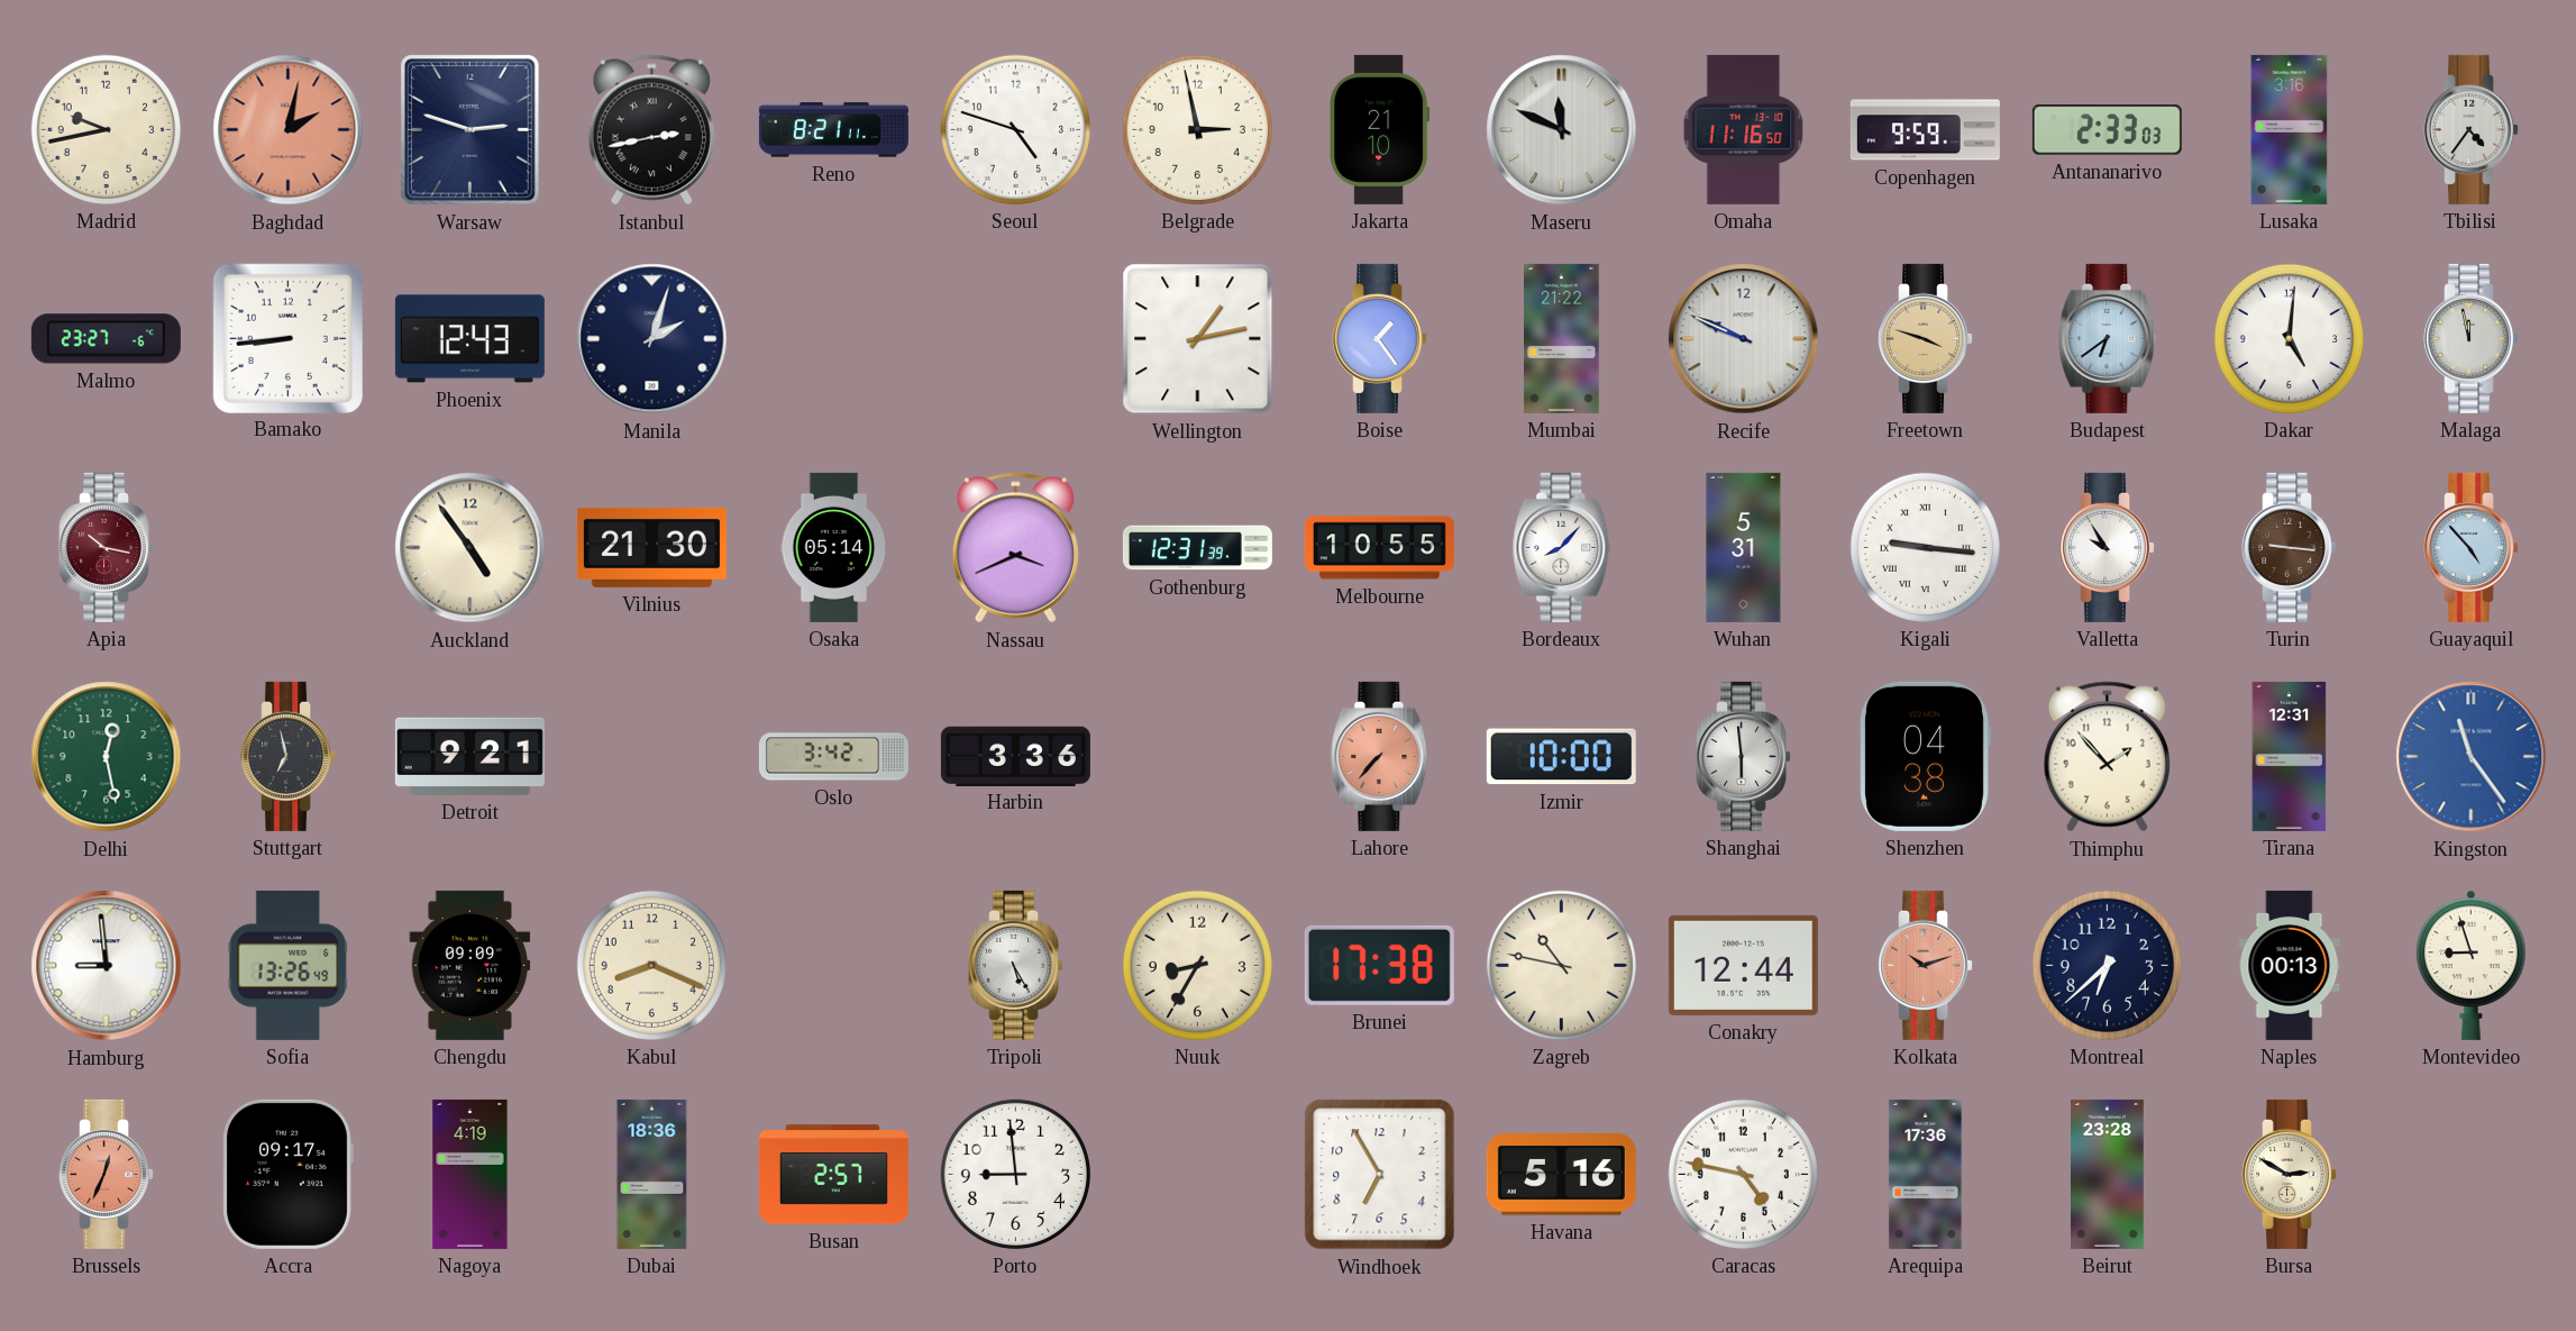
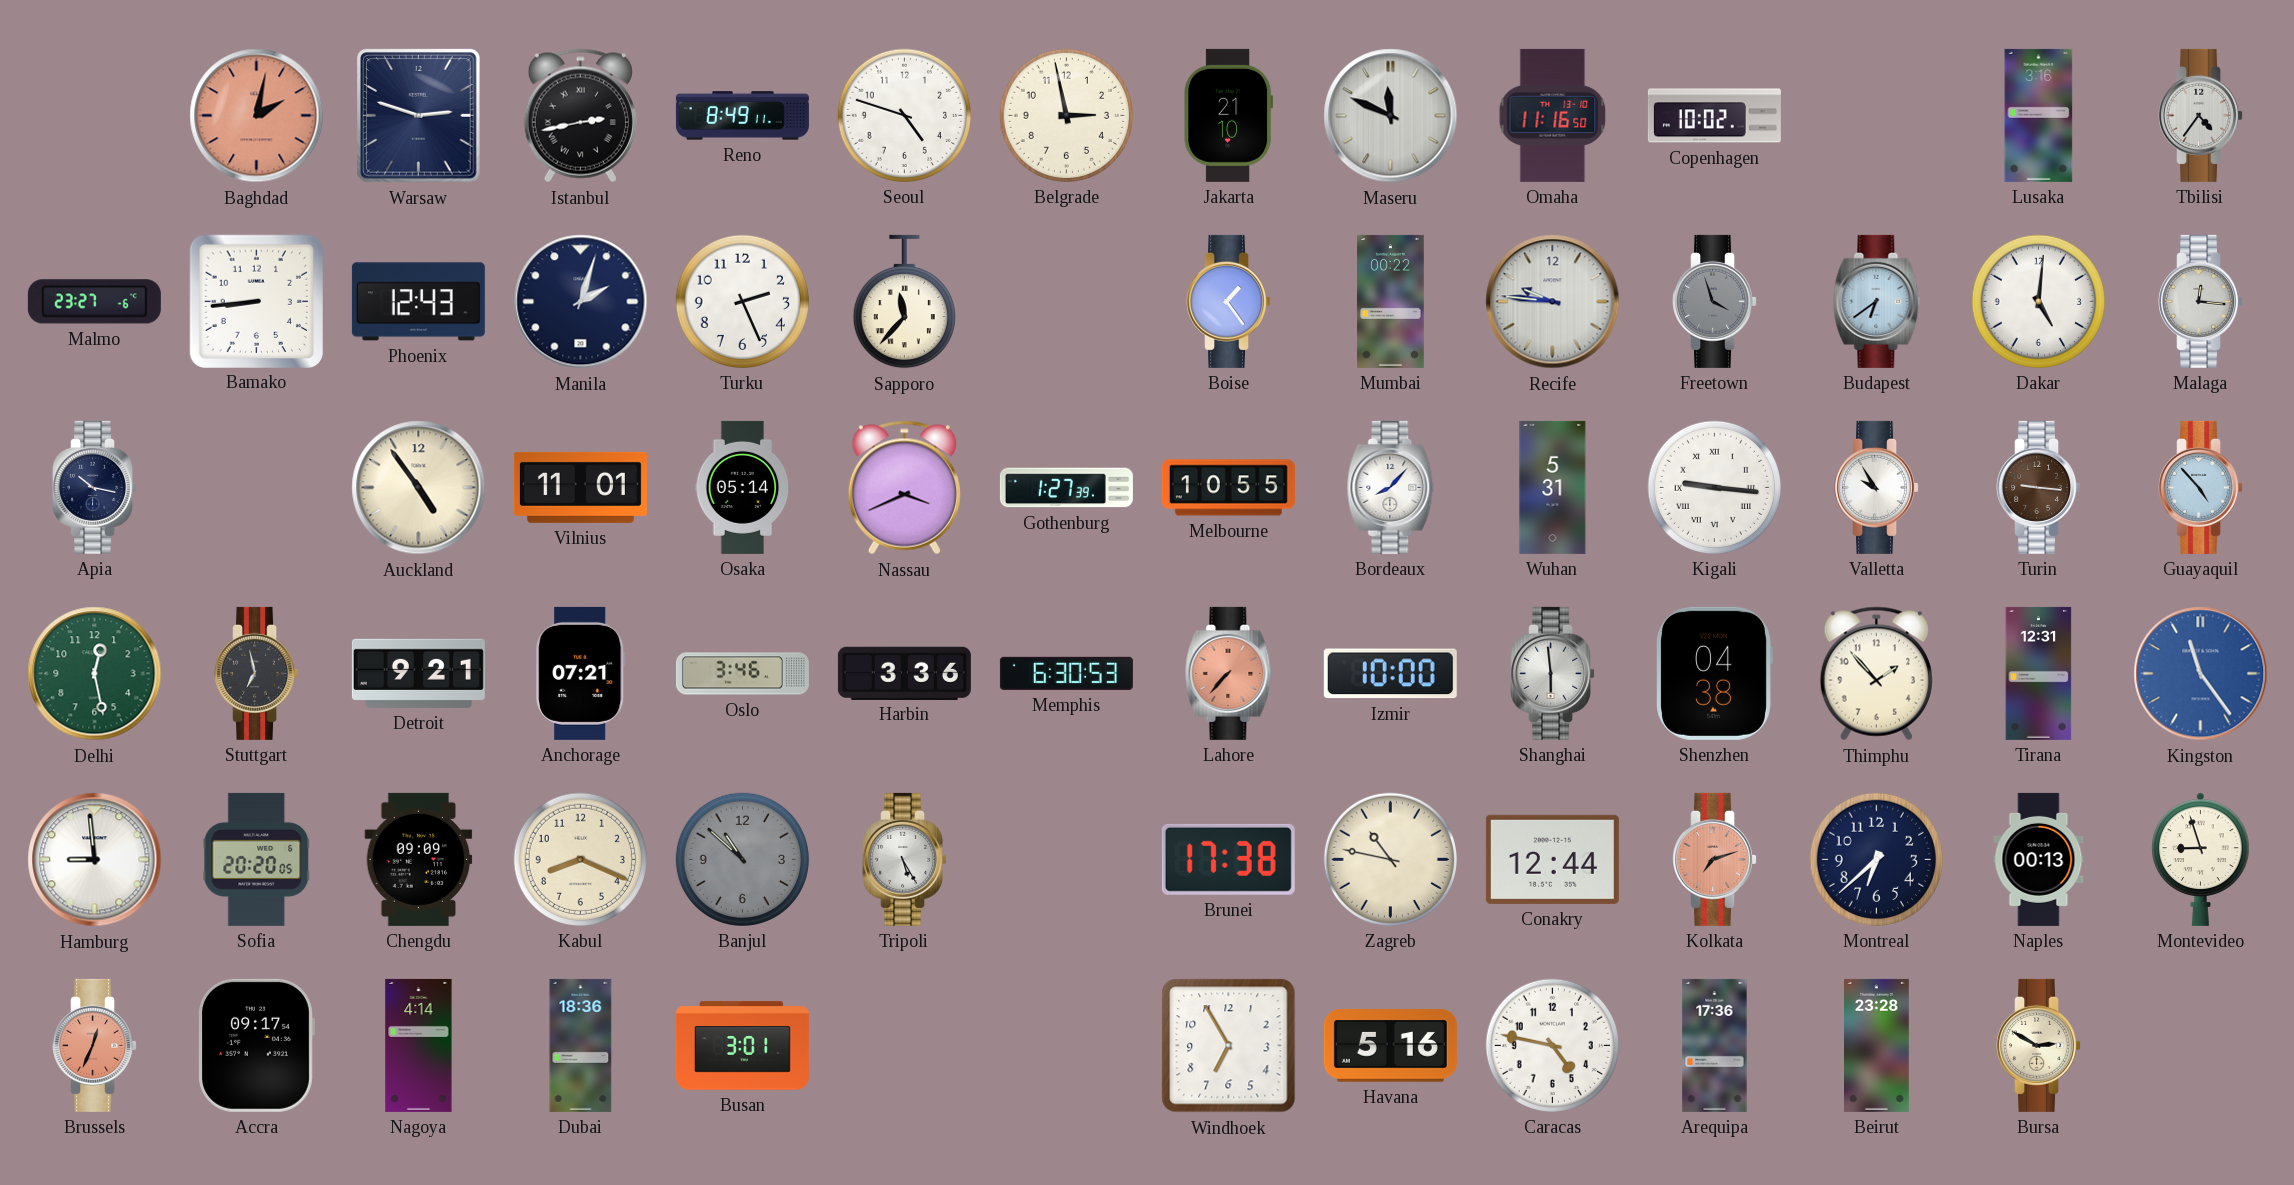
Madrid: 9:43 -> none
Reno: 8:21 -> 8:49
Copenhagen: 9:59 -> 10:02
Antananarivo: 2:33 -> none
Turku: none -> 2:26
Sapporo: none -> 11:37
Wellington: 1:13 -> none
Mumbai: 21:22 -> 00:22
Recife: 9:49 -> 9:46
Freetown: 3:48 -> 3:57
Freetown dial: champagne -> grey
Malaga: 11:58 -> 12:16
Apia dial: burgundy -> navy
Vilnius: 21:30 -> 11:01
Gothenburg: 12:31 -> 1:27
Anchorage: none -> 07:21
Oslo: 3:42 -> 3:46
Memphis: none -> 6:30
Sofia: 13:26 -> 20:20
Banjul: none -> 10:52
Nuuk: 8:35 -> none
Kolkata: 10:12 -> 7:12
Nagoya: 4:19 -> 4:14
Busan: 2:57 -> 3:01
Porto: 8:59 -> none
